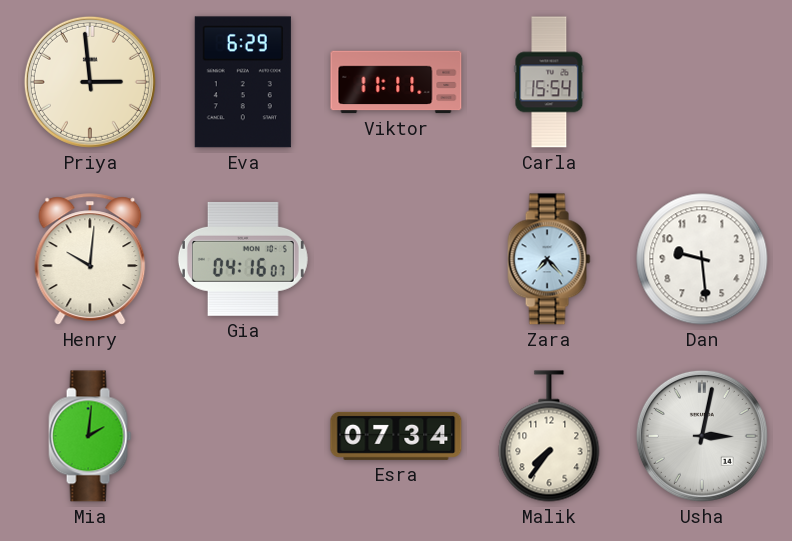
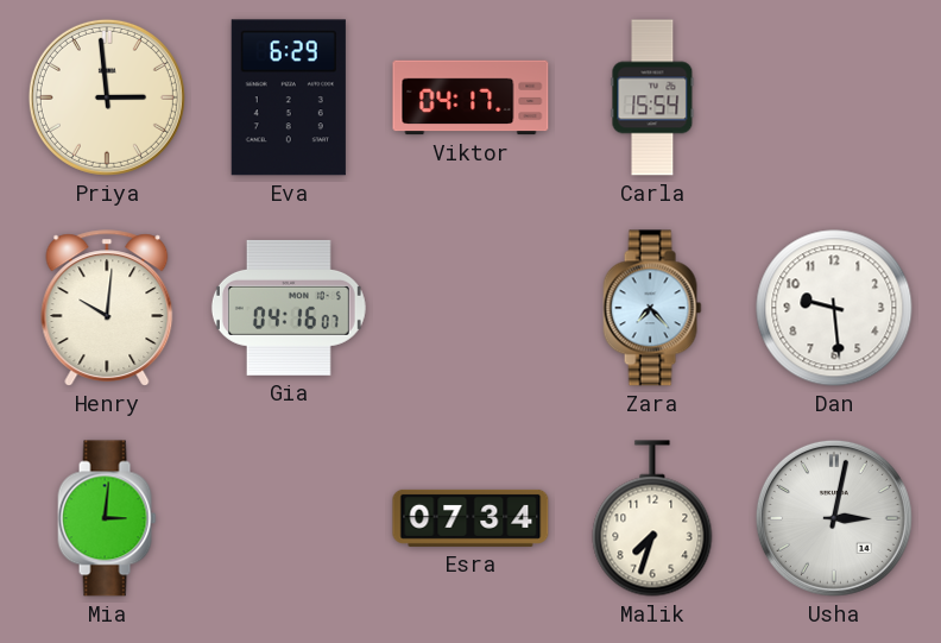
Viktor: 11:11 -> 04:17
Mia: 2:01 -> 3:01
Malik: 7:36 -> 7:33
